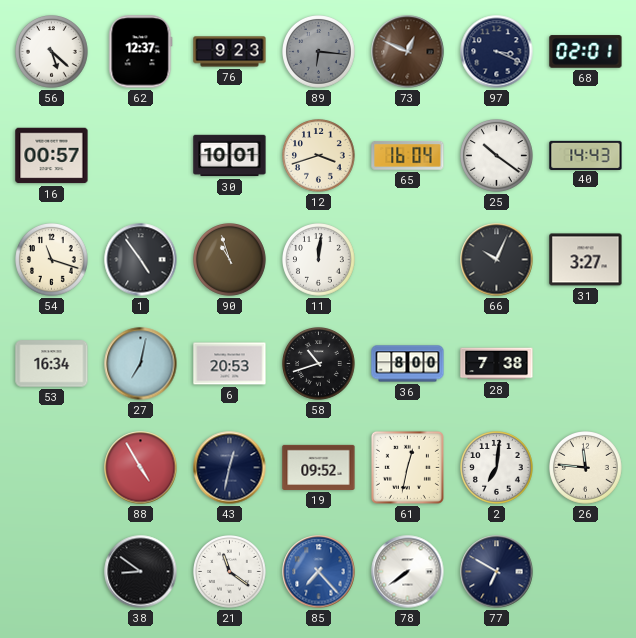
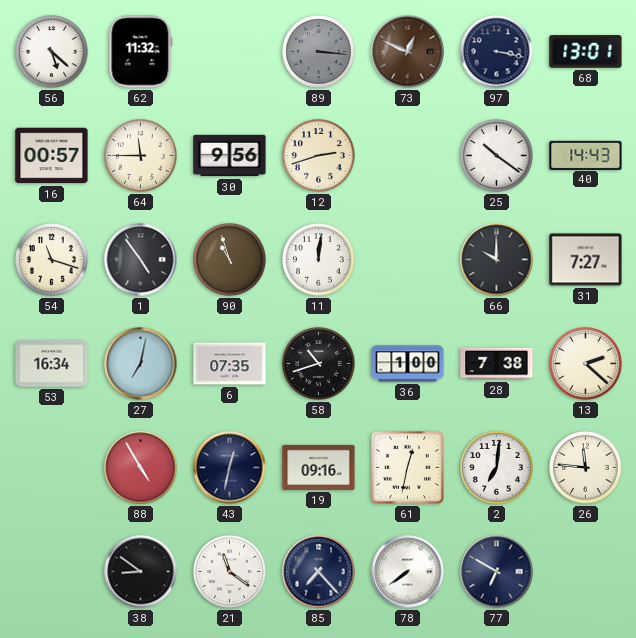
62: 12:37 -> 11:32
76: 9:23 -> none
89: 6:16 -> 3:16
97: 3:19 -> 3:17
68: 02:01 -> 13:01
64: none -> 11:45
30: 10:01 -> 9:56
12: 3:42 -> 2:42
65: 16:04 -> none
66: 10:04 -> 10:00
31: 3:27 -> 7:27
6: 20:53 -> 07:35
36: 8:00 -> 1:00
13: none -> 2:22
19: 09:52 -> 09:16
85 dial: blue -> navy
